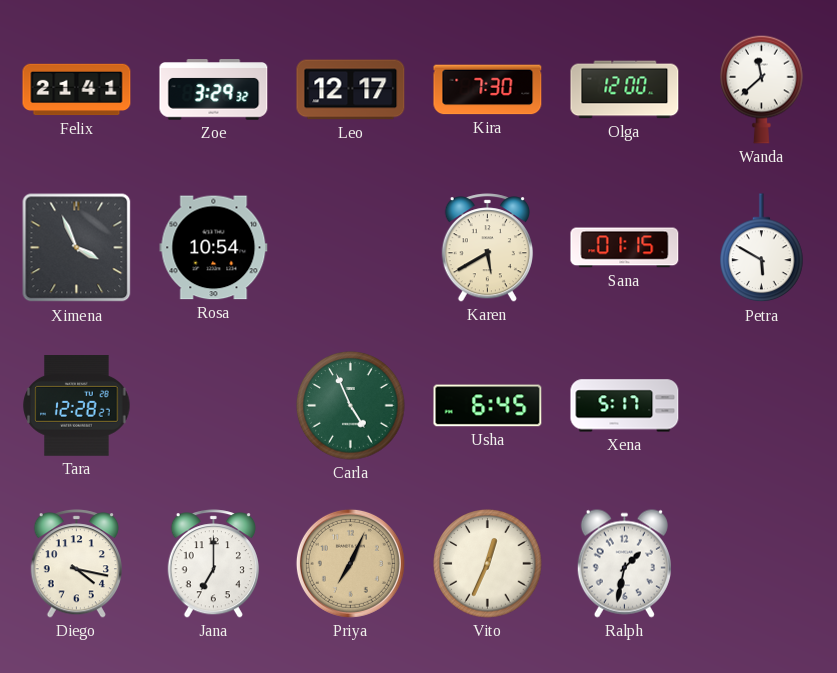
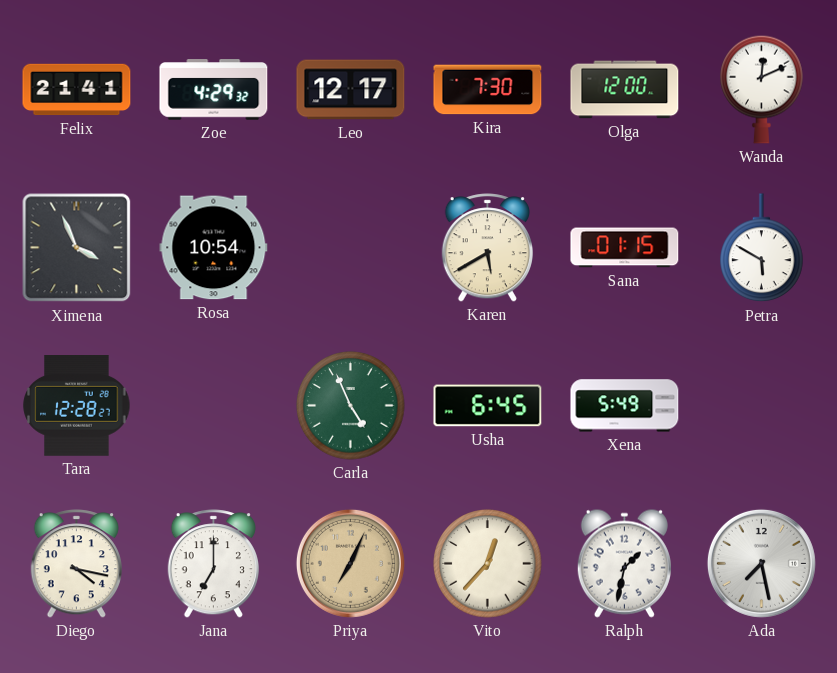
Zoe: 3:29 -> 4:29
Wanda: 11:38 -> 12:11
Xena: 5:17 -> 5:49
Vito: 12:34 -> 12:37
Ada: none -> 7:28
